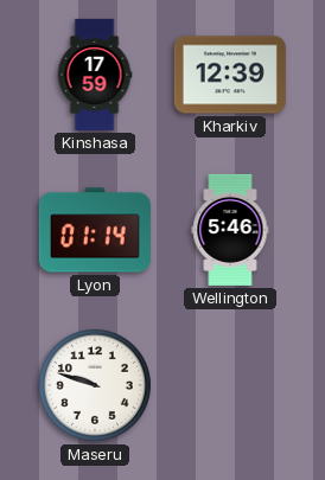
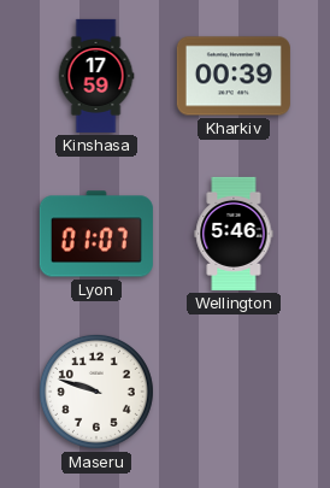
Kharkiv: 12:39 -> 00:39
Lyon: 01:14 -> 01:07
